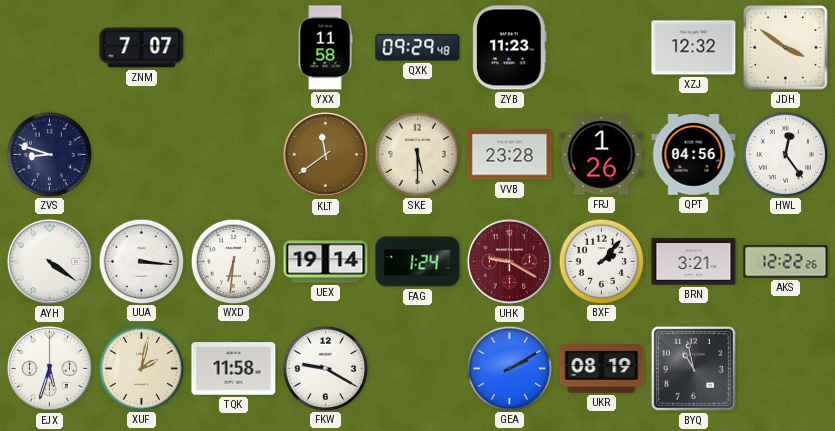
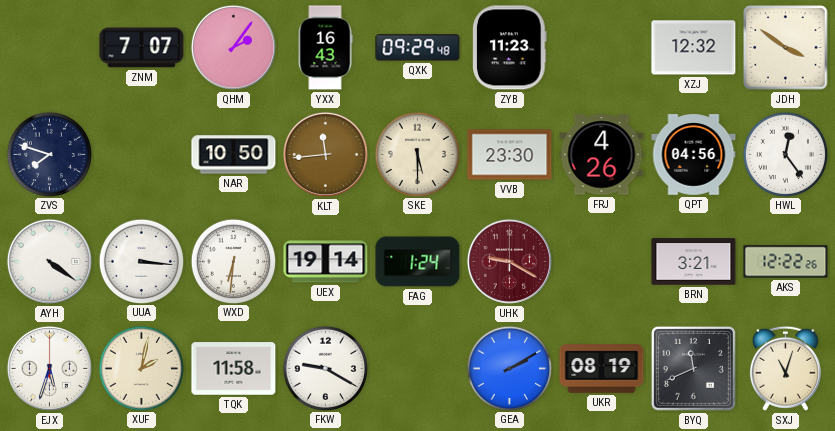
QHM: none -> 2:06
YXX: 11:58 -> 16:43
ZVS: 8:48 -> 7:48
NAR: none -> 10:50
KLT: 11:39 -> 11:44
VVB: 23:28 -> 23:30
FRJ: 1:26 -> 4:26
BXF: 2:07 -> none
BYQ: 10:58 -> 11:41
SXJ: none -> 11:03
